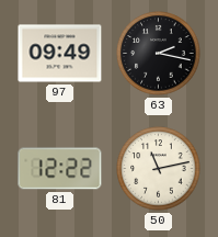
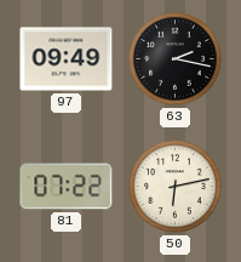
81: 12:22 -> 07:22
50: 11:13 -> 6:13
